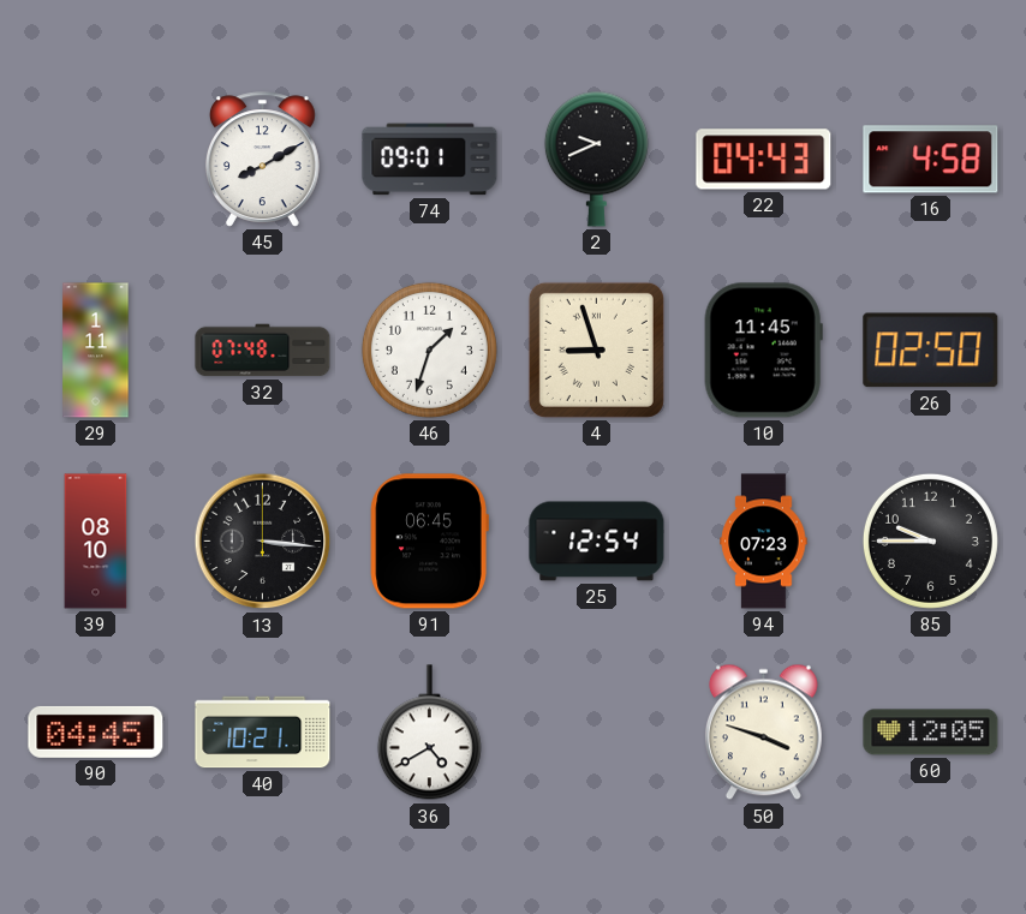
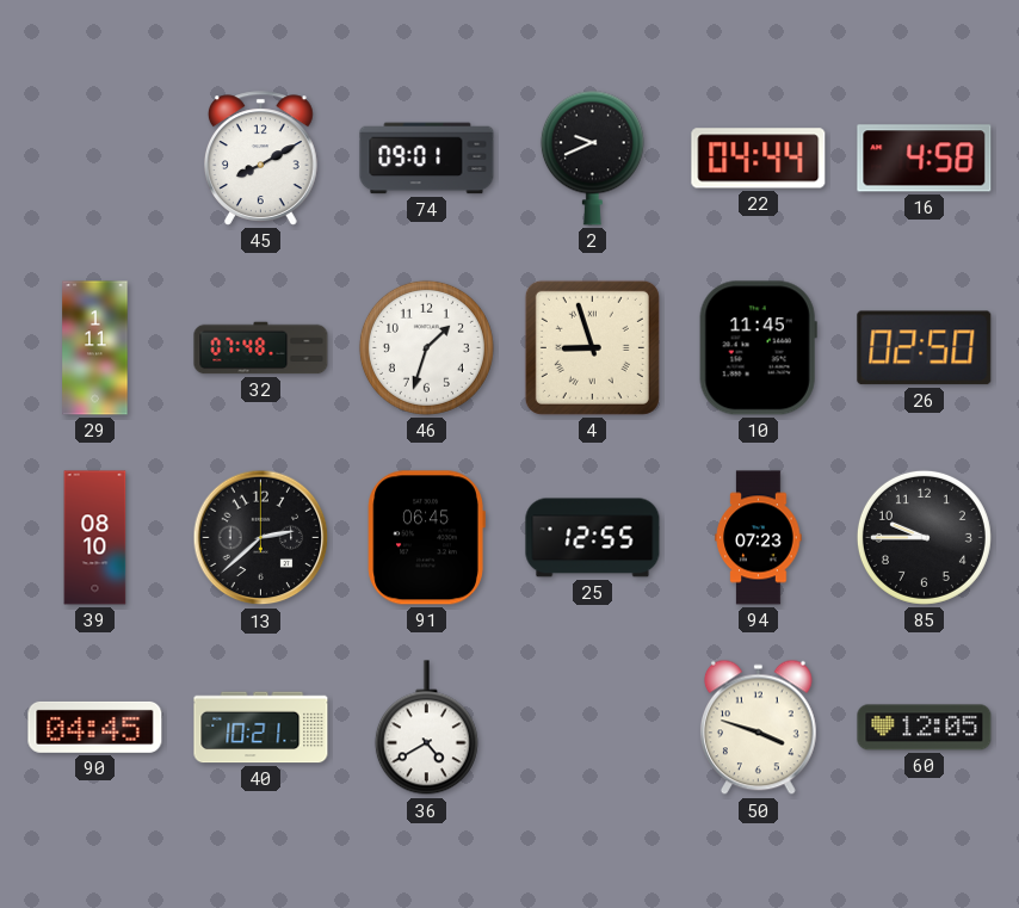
22: 04:43 -> 04:44
13: 3:16 -> 2:38
25: 12:54 -> 12:55
